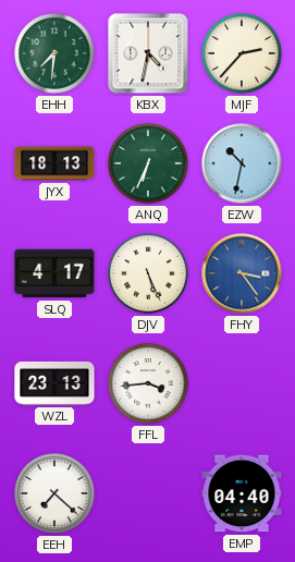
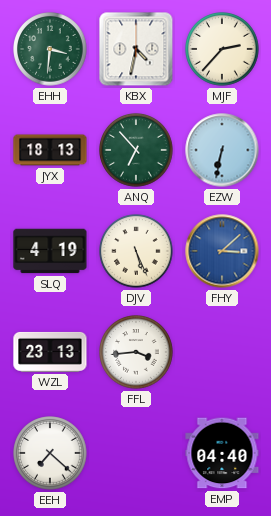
EHH: 7:31 -> 3:31
ANQ: 6:34 -> 6:53
EZW: 10:32 -> 6:32
SLQ: 4:17 -> 4:19
FHY: 3:24 -> 3:08
